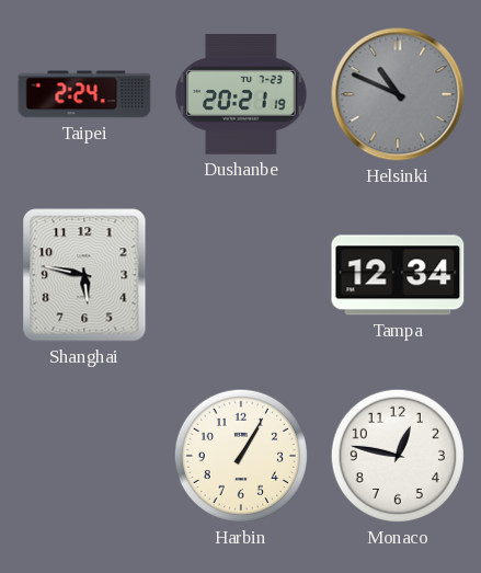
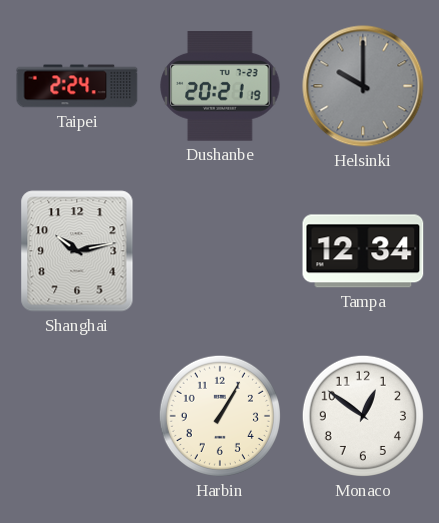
Helsinki: 10:49 -> 10:00
Shanghai: 5:47 -> 10:13
Monaco: 12:47 -> 12:51
